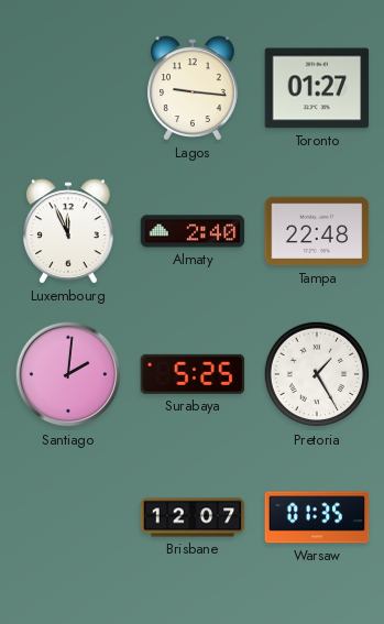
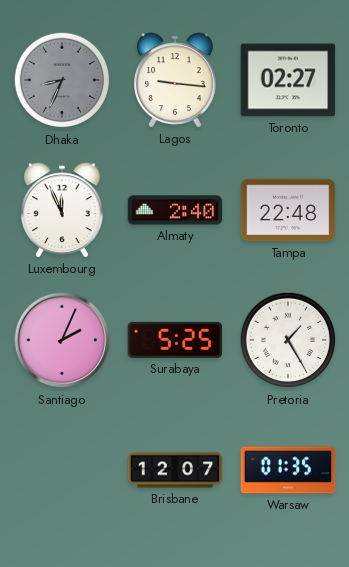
Dhaka: none -> 8:34
Toronto: 01:27 -> 02:27
Santiago: 2:01 -> 2:04
